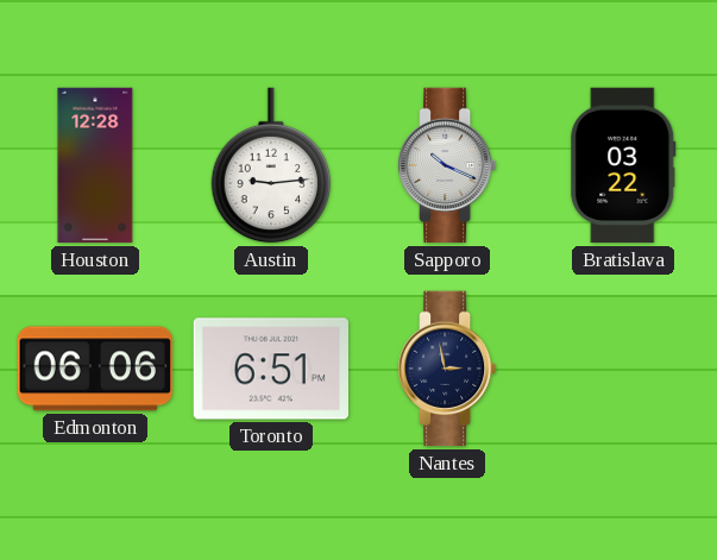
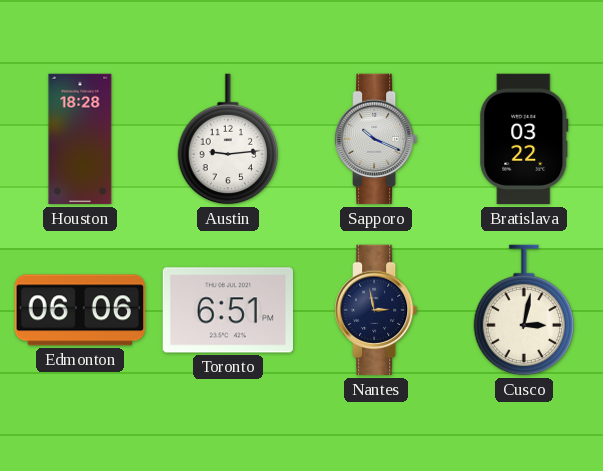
Houston: 12:28 -> 18:28
Cusco: none -> 3:02
